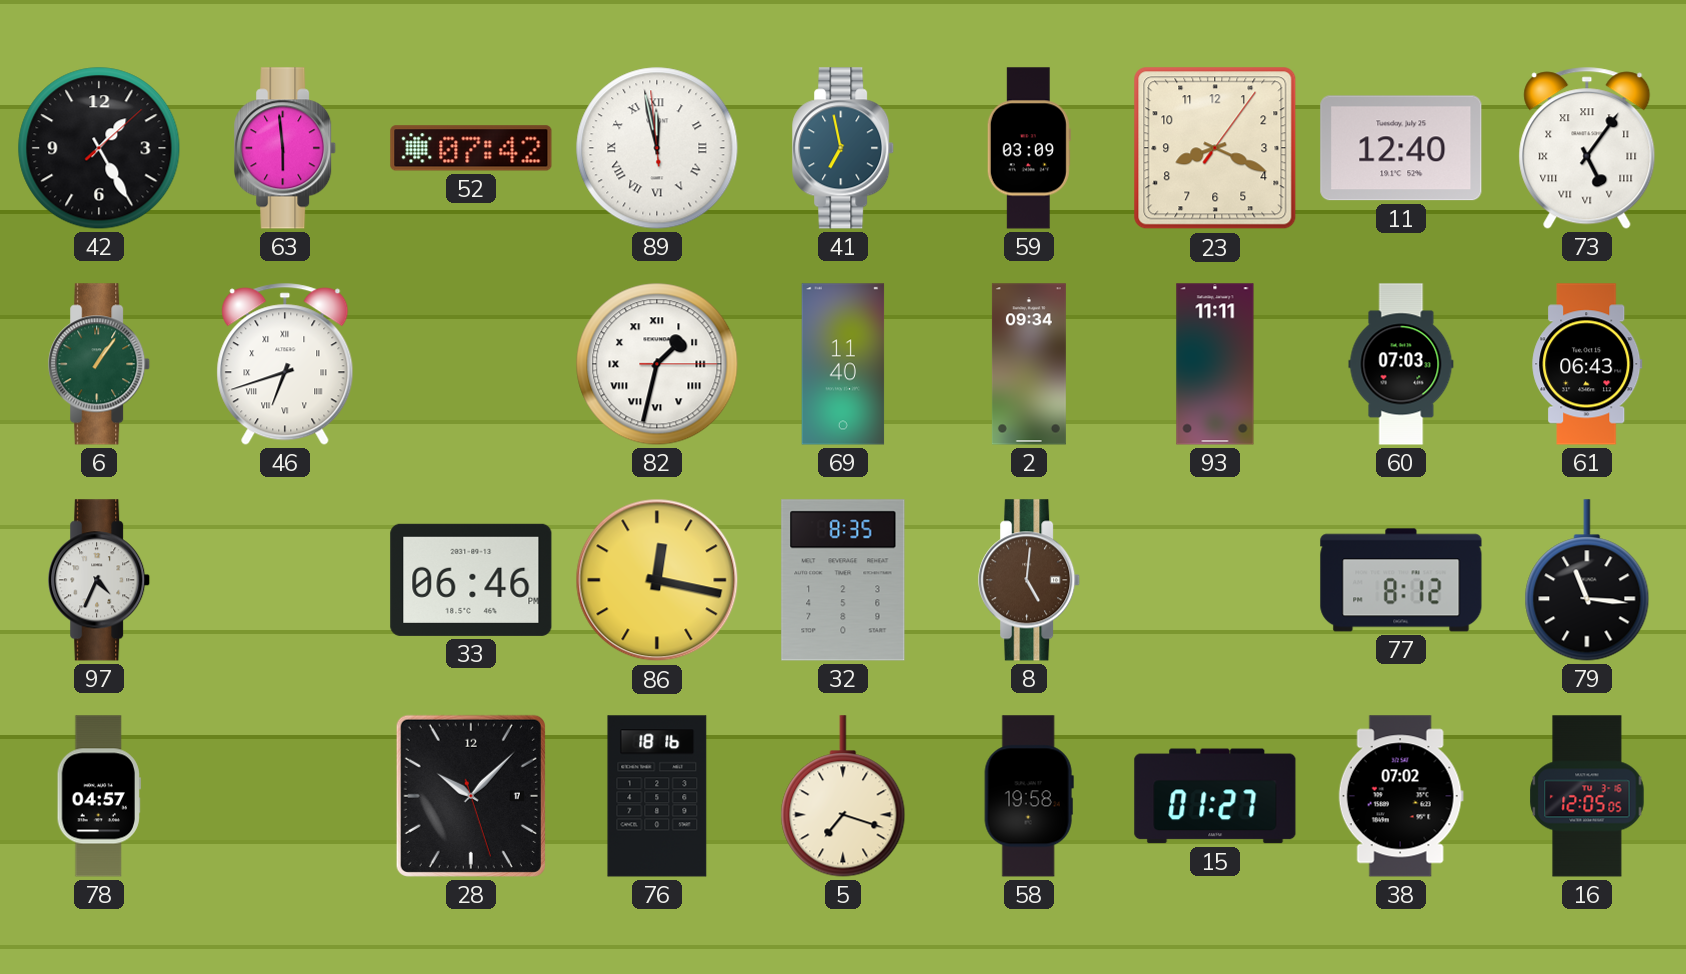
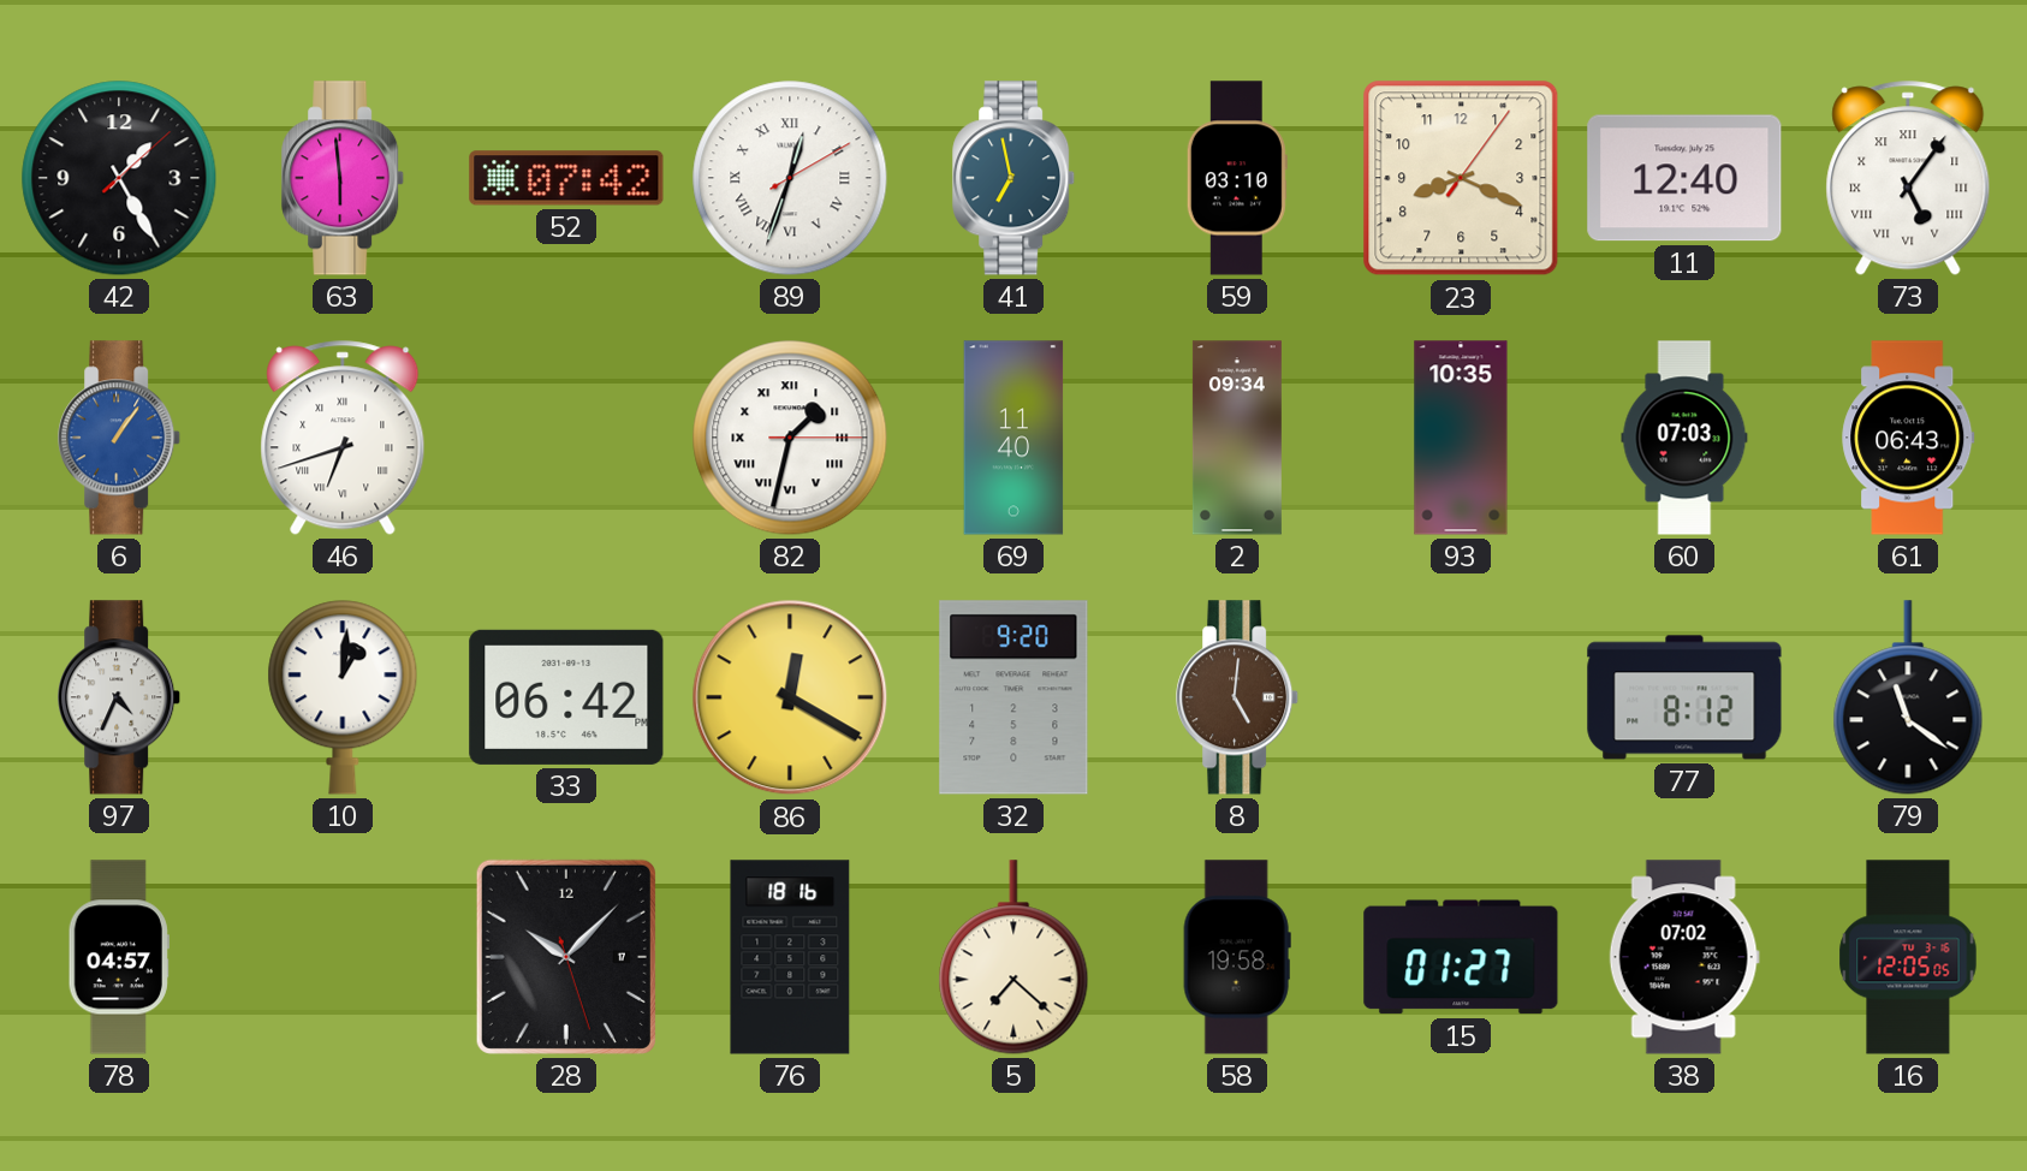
89: 11:57 -> 12:33
59: 03:09 -> 03:10
6 dial: green -> blue
93: 11:11 -> 10:35
10: none -> 1:01
33: 06:46 -> 06:42
86: 12:17 -> 12:20
32: 8:35 -> 9:20
79: 11:16 -> 11:21
5: 7:18 -> 7:22
